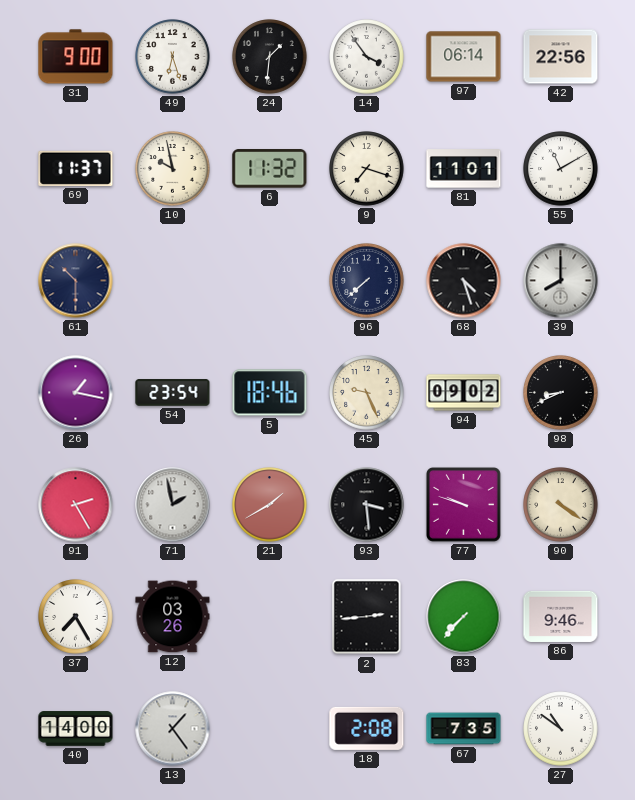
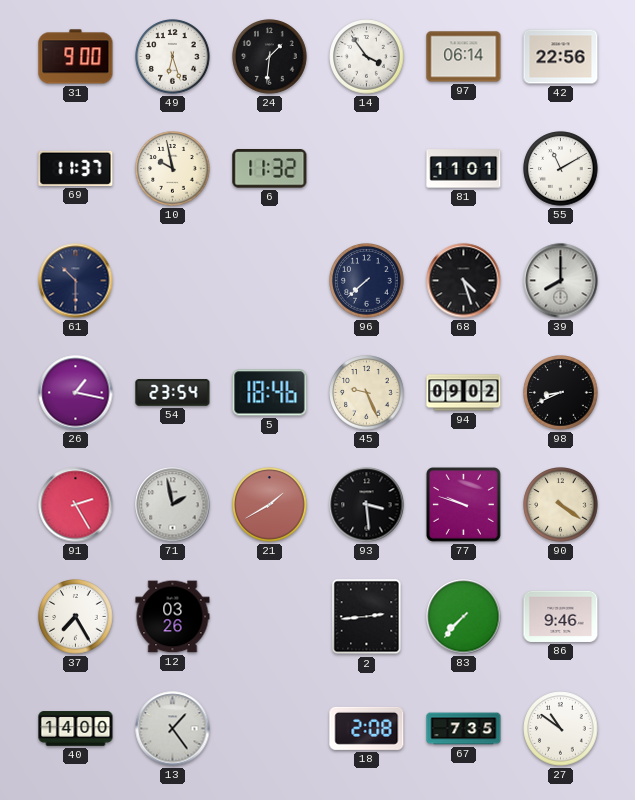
9: 7:18 -> none
